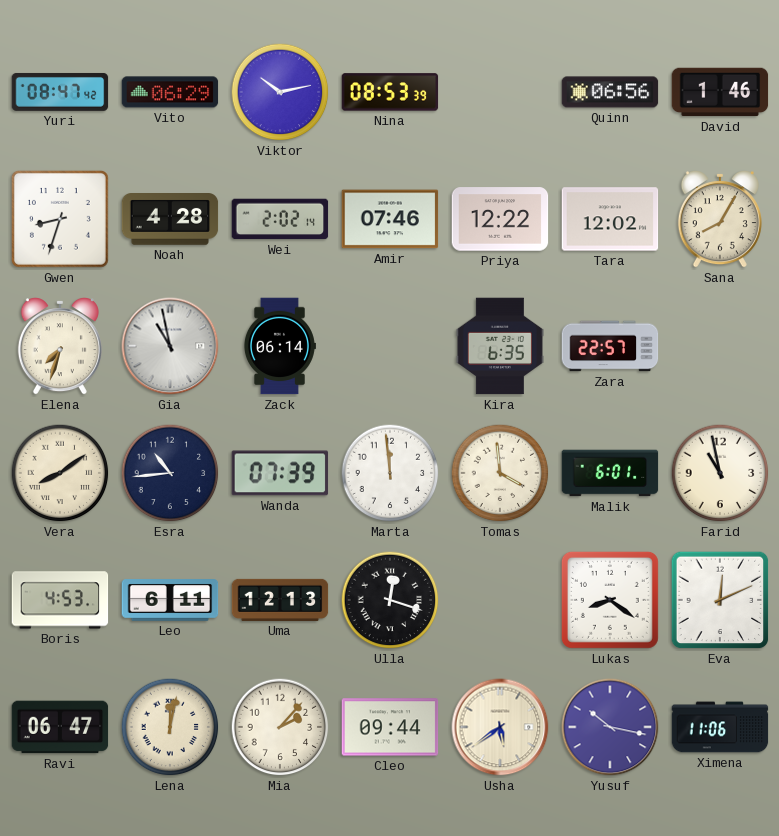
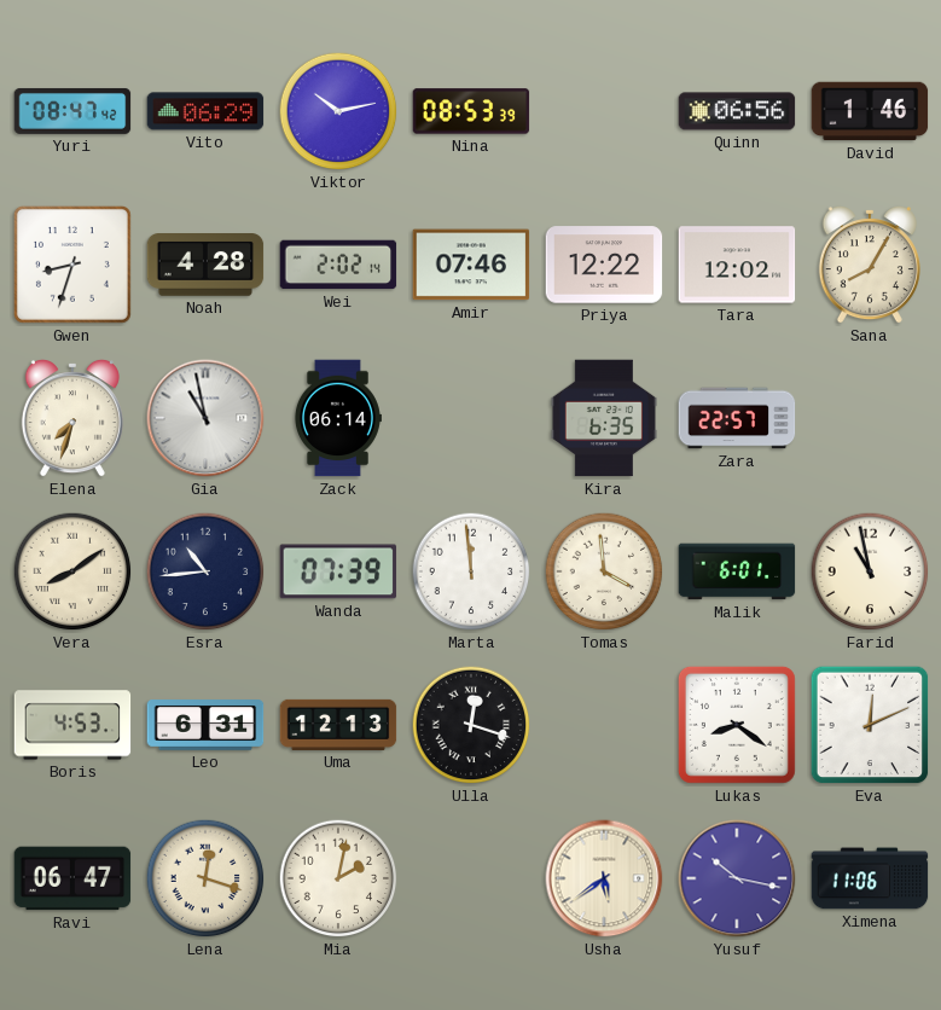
Leo: 6:11 -> 6:31
Lena: 12:02 -> 12:18
Mia: 2:07 -> 2:02
Cleo: 09:44 -> none
